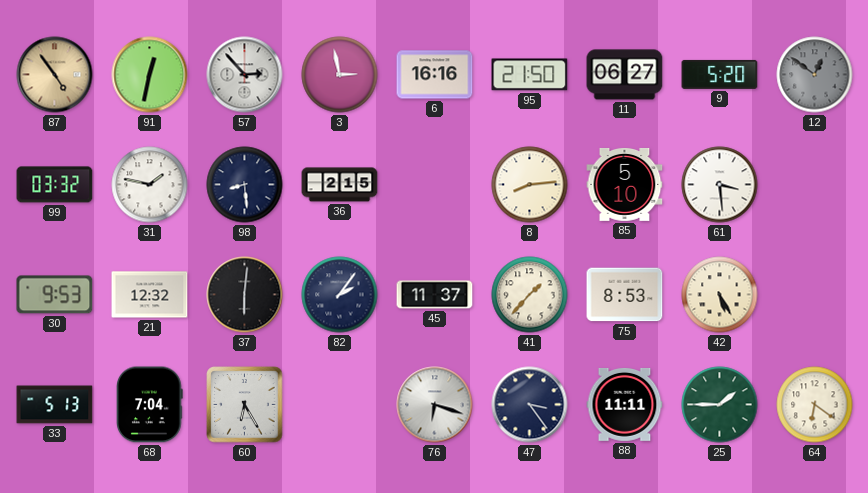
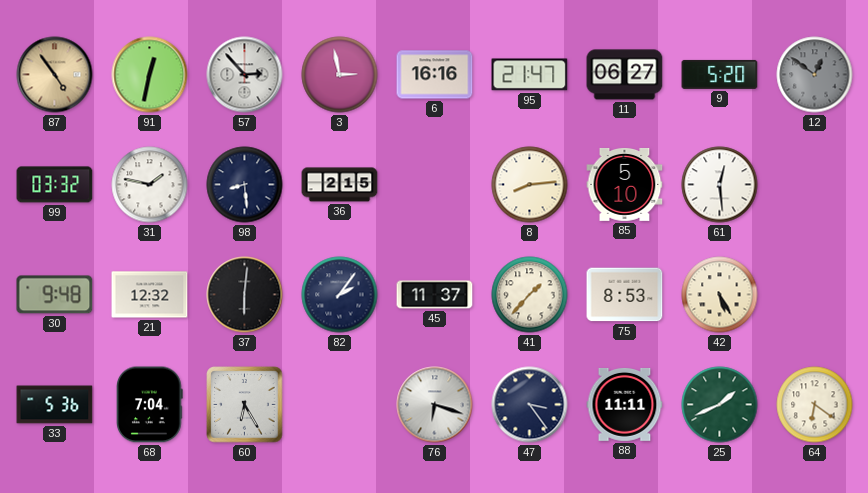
95: 21:50 -> 21:47
61: 3:29 -> 12:29
30: 9:53 -> 9:48
33: 5:13 -> 5:36
25: 1:45 -> 1:41
